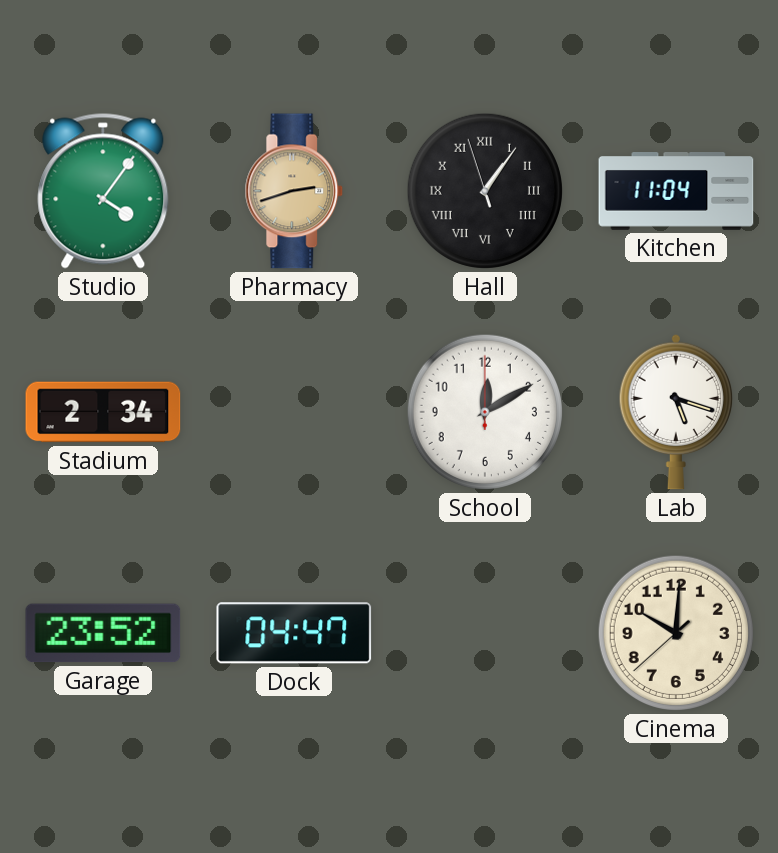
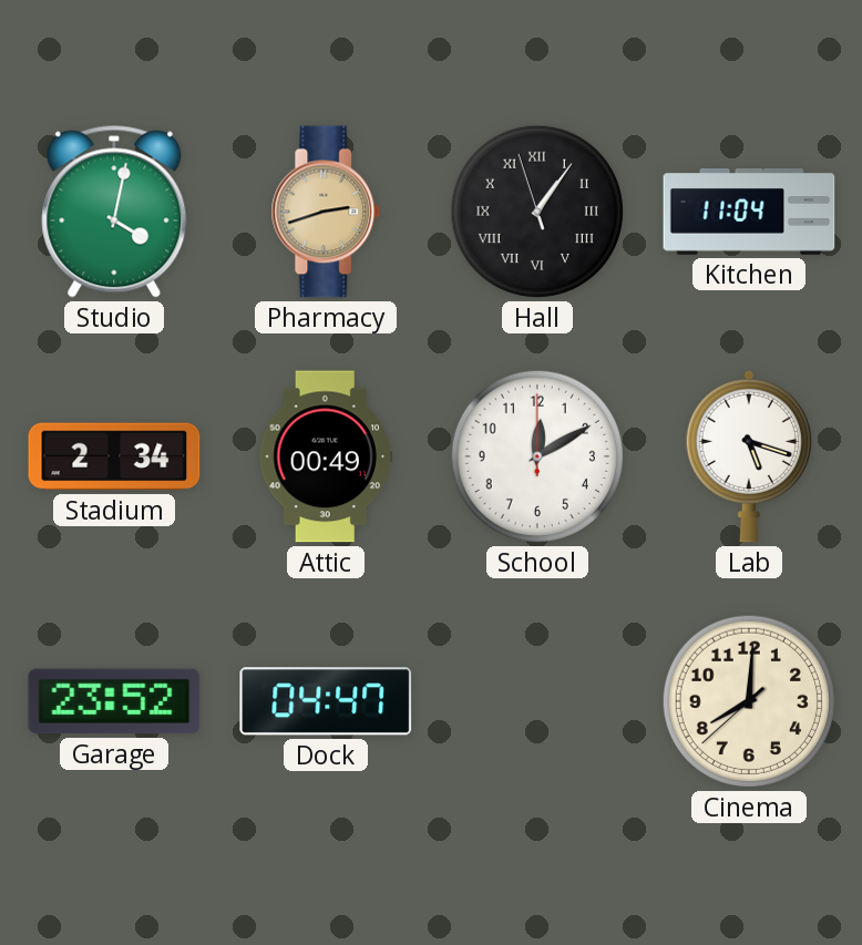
Studio: 4:06 -> 4:02
Attic: none -> 00:49
Cinema: 10:00 -> 8:00
